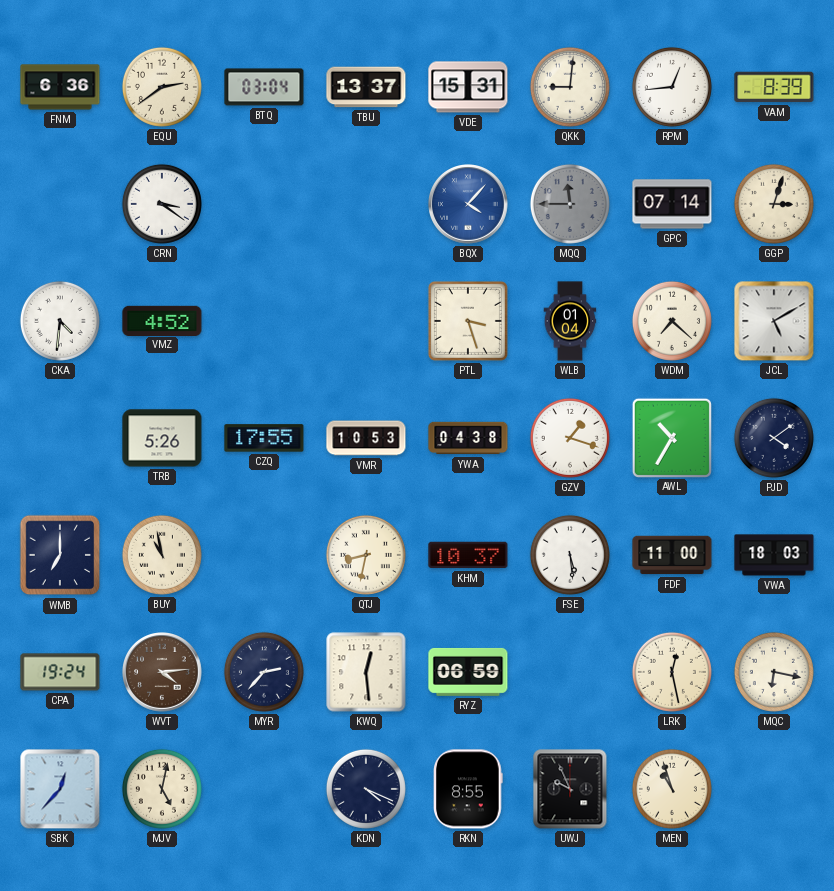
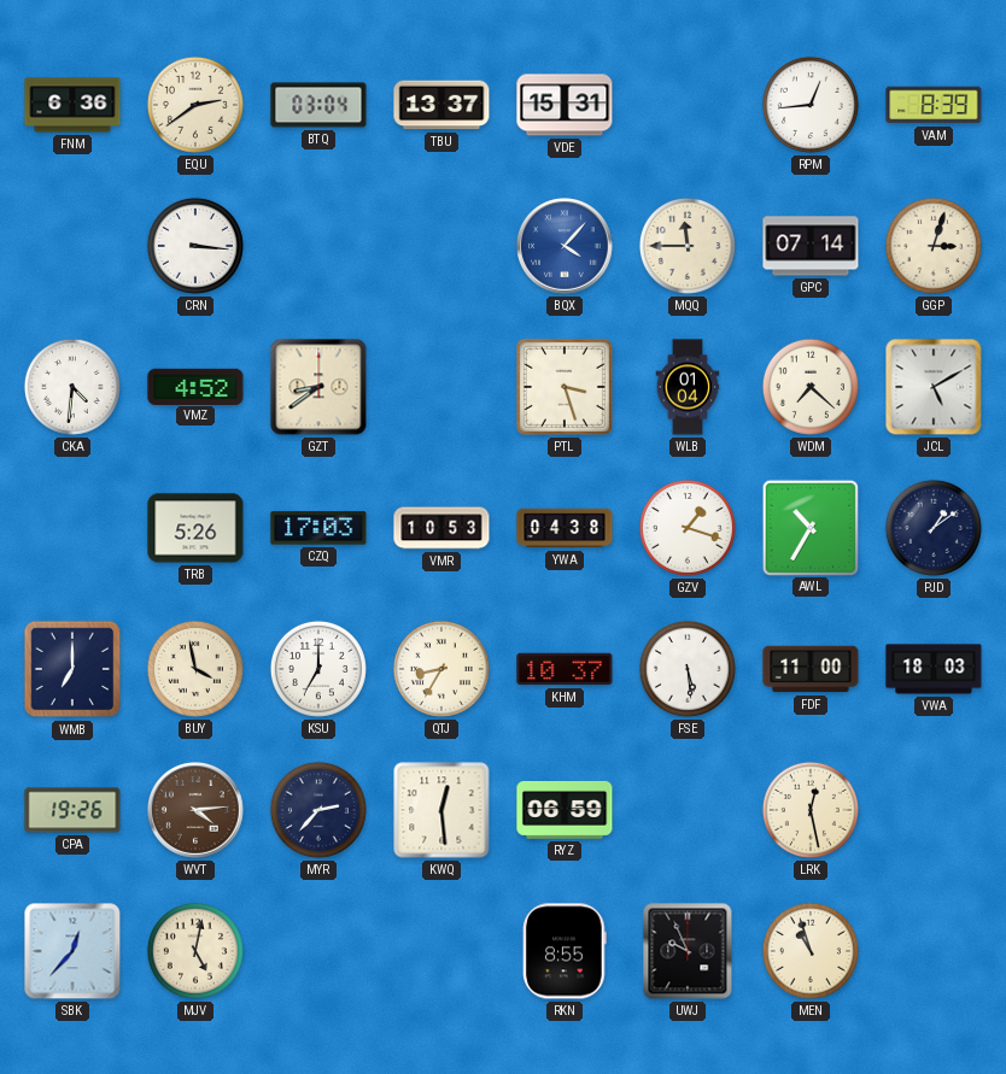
QKK: 9:01 -> none
CRN: 3:21 -> 3:16
MQQ dial: grey -> cream
GZT: none -> 8:39
CZQ: 17:55 -> 17:03
PJD: 4:09 -> 1:09
BUY: 10:58 -> 3:58
KSU: none -> 7:00
QTJ: 8:32 -> 8:35
CPA: 19:24 -> 19:26
MQC: 6:17 -> none
KDN: 4:19 -> none
